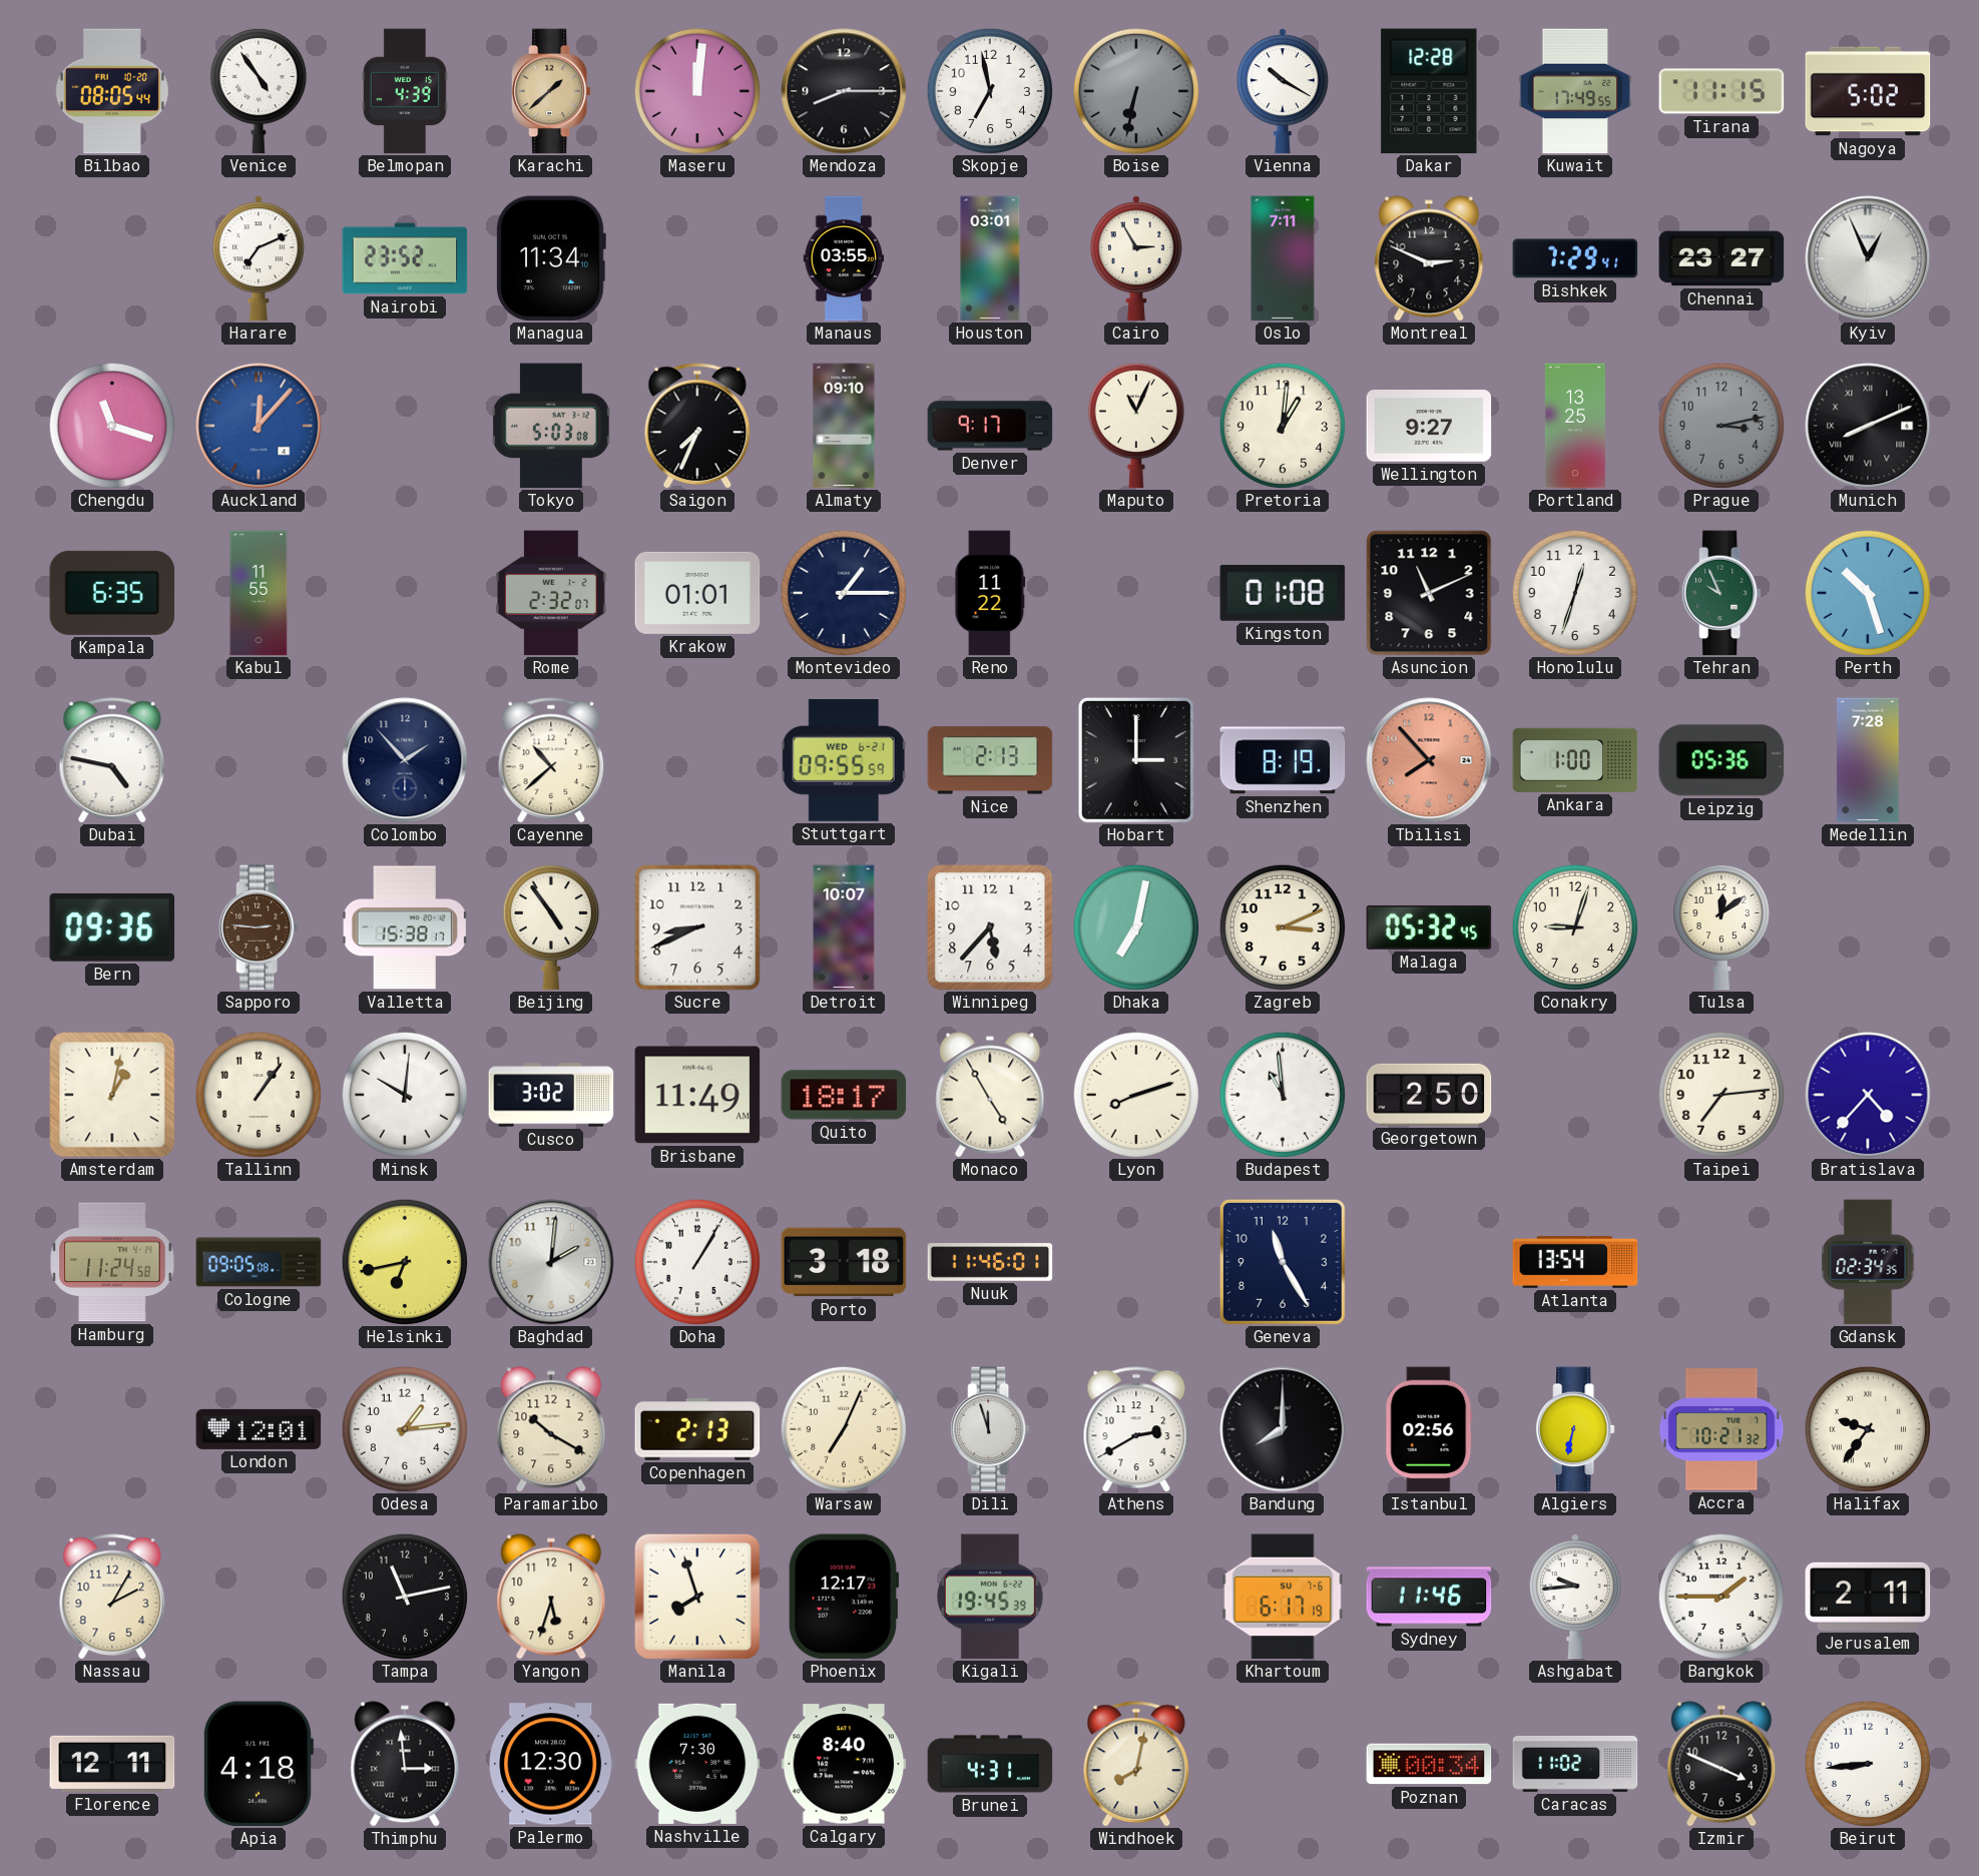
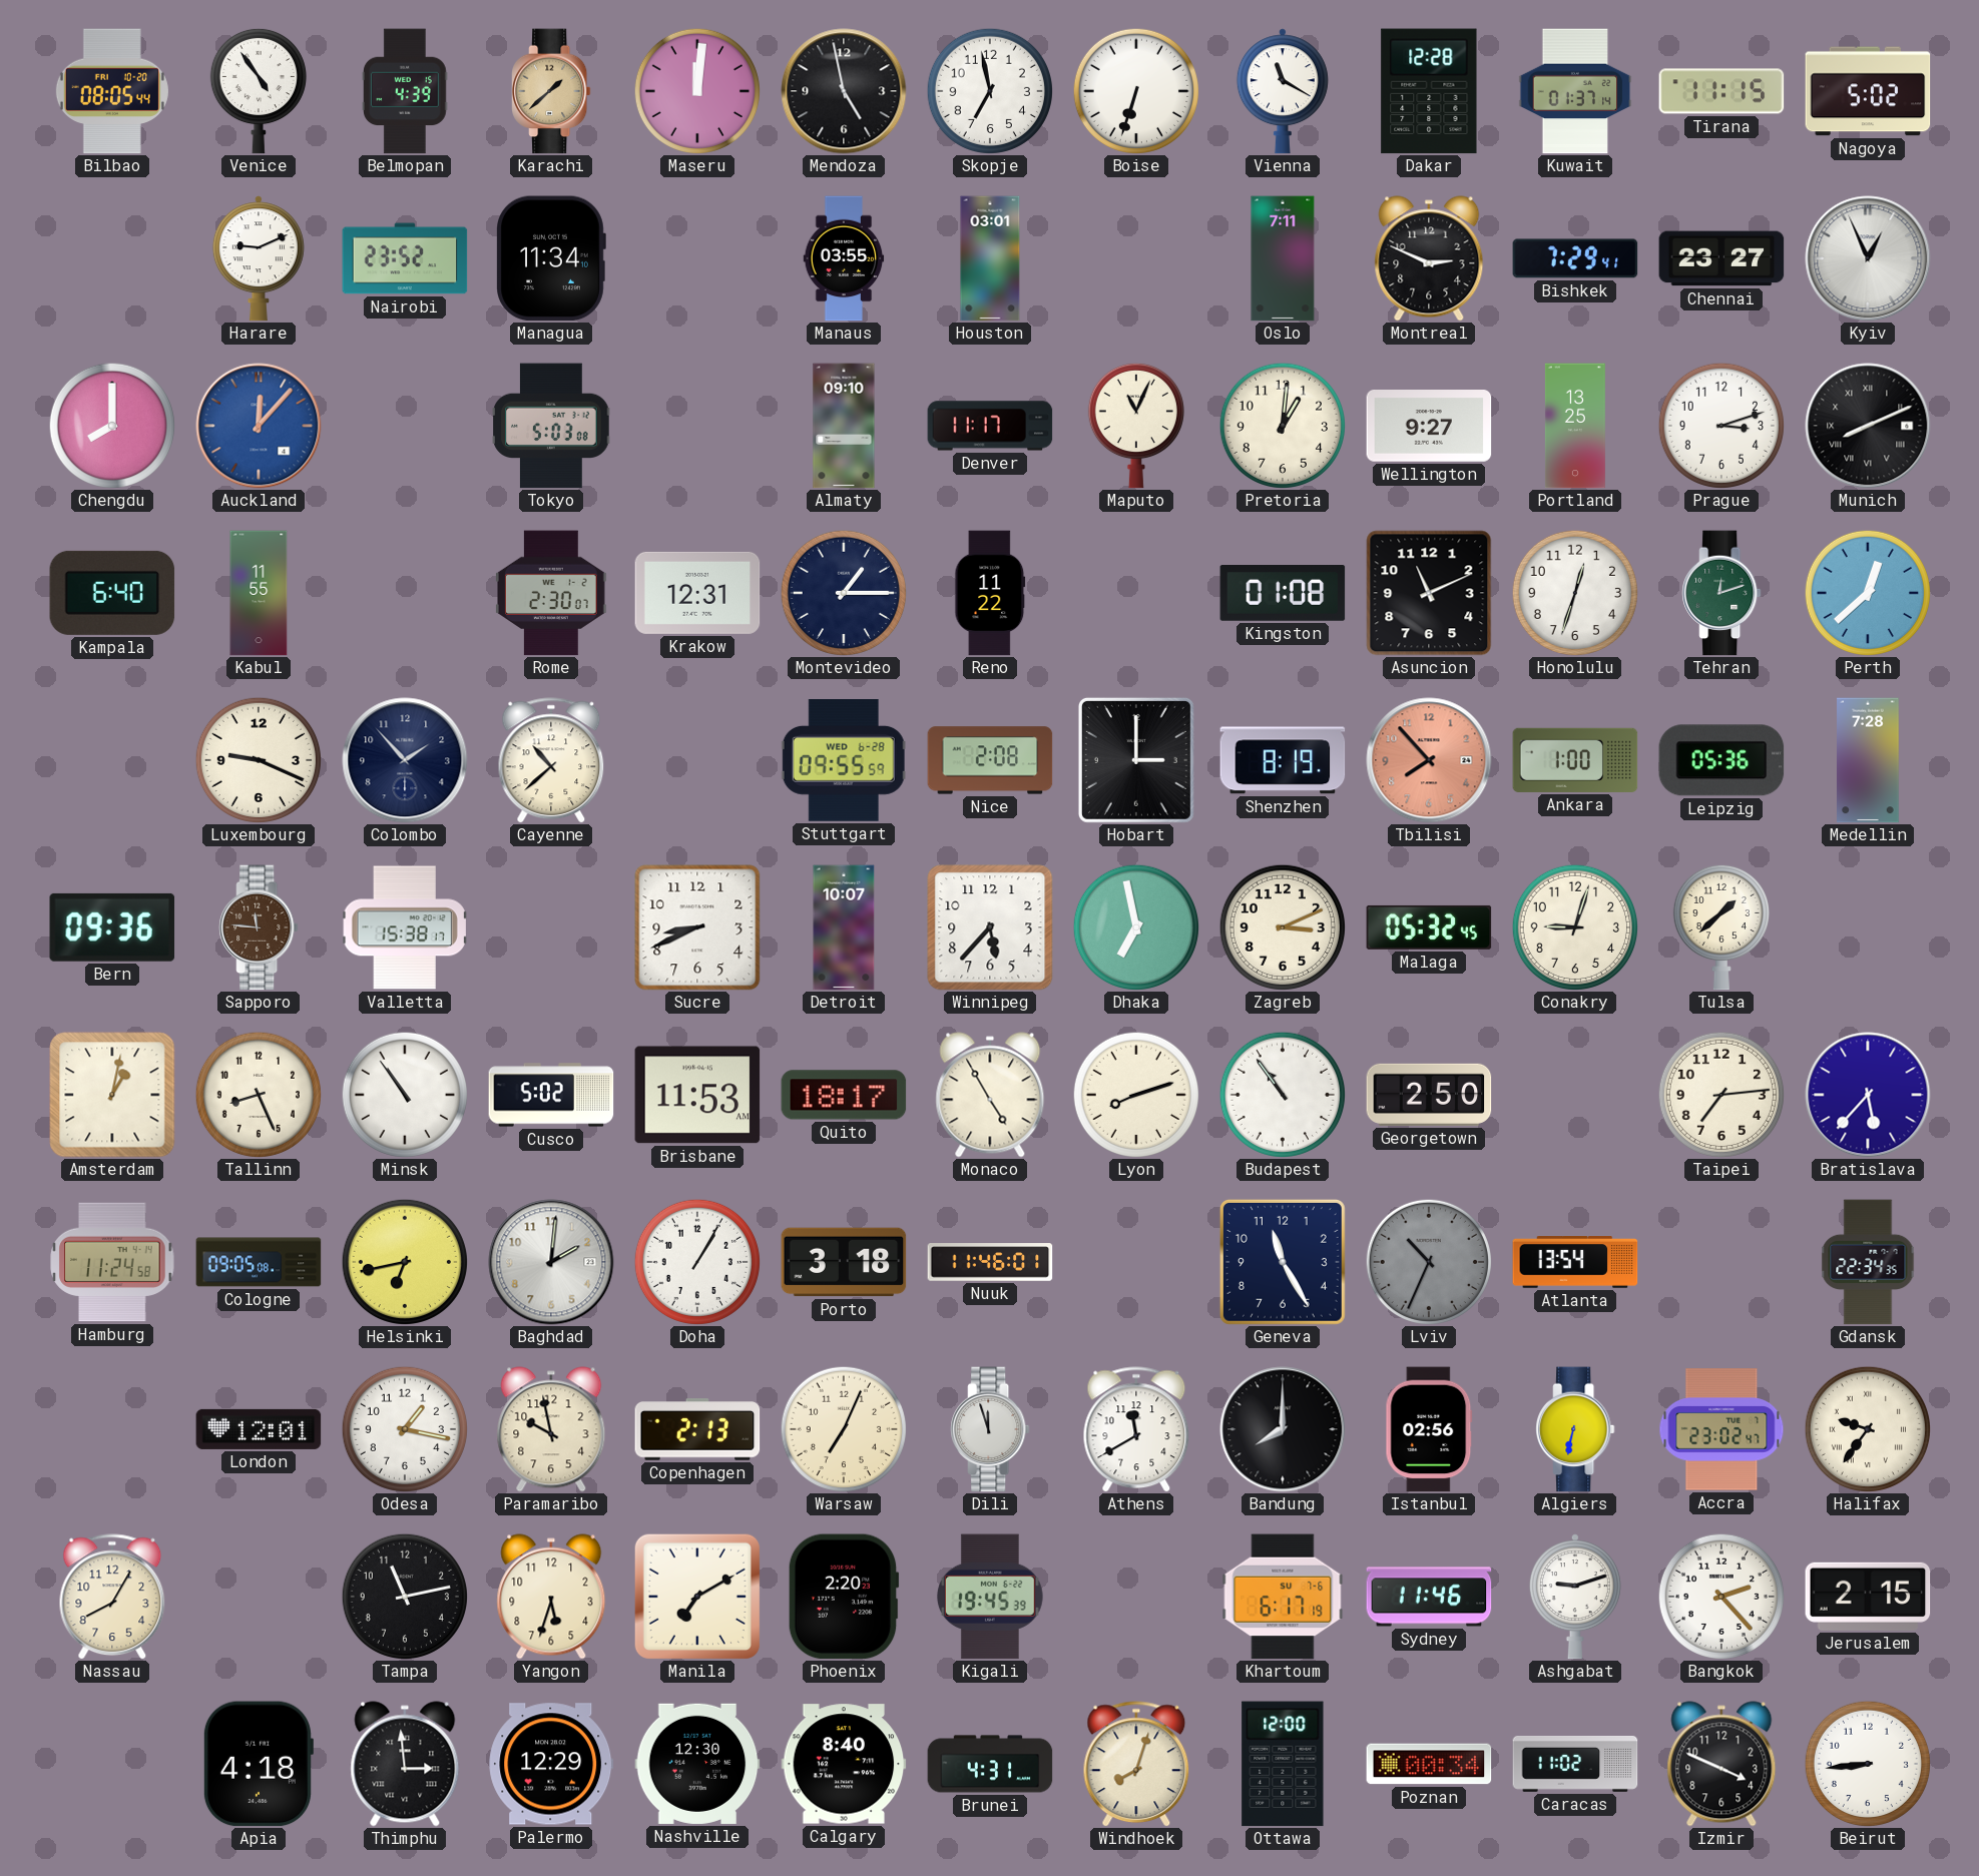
Mendoza: 8:15 -> 4:58
Boise: 6:32 -> 6:33
Boise dial: grey -> white
Vienna: 10:20 -> 11:20
Kuwait: 17:49 -> 01:37
Harare: 7:11 -> 9:11
Cairo: 2:55 -> none
Chengdu: 11:18 -> 8:00
Saigon: 7:34 -> none
Denver: 9:17 -> 11:17
Prague: 3:13 -> 3:12
Prague dial: grey -> white
Kampala: 6:35 -> 6:40
Rome: 2:32 -> 2:30
Krakow: 01:01 -> 12:31
Tehran: 9:56 -> 12:12
Perth: 10:27 -> 12:38
Dubai: 4:47 -> none
Luxembourg: none -> 9:19
Stuttgart date: WED 6-21 -> WED 6-28
Nice: 2:13 -> 2:08
Sapporo: 2:46 -> 11:46
Beijing: 4:54 -> none
Dhaka: 7:02 -> 6:58
Tulsa: 12:09 -> 1:38
Tallinn: 1:06 -> 8:26
Minsk: 10:01 -> 10:54
Cusco: 3:02 -> 5:02
Brisbane: 11:49 -> 11:53
Budapest: 10:59 -> 10:54
Bratislava: 4:37 -> 5:37
Lviv: none -> 10:34
Gdansk: 02:34 -> 22:34
Odesa: 1:14 -> 1:17
Paramaribo: 10:20 -> 9:58
Athens: 2:40 -> 11:40
Accra: 10:21 -> 23:02
Nassau: 2:05 -> 8:05
Manila: 7:57 -> 7:10
Phoenix: 12:17 -> 2:20
Ashgabat: 9:44 -> 9:12
Bangkok: 1:45 -> 2:23
Jerusalem: 2:11 -> 2:15
Florence: 12:11 -> none
Palermo: 12:30 -> 12:29
Nashville: 7:30 -> 12:30
Windhoek: 8:02 -> 8:03
Ottawa: none -> 12:00
